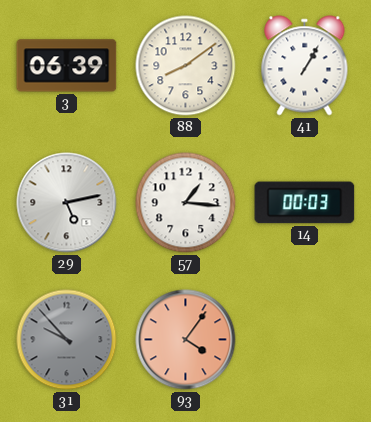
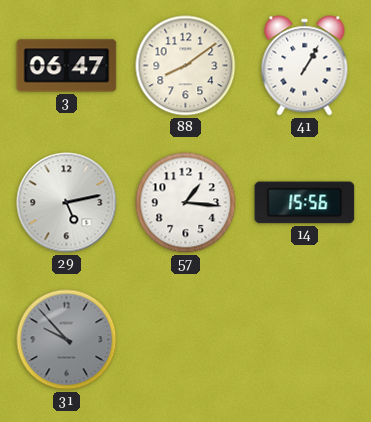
3: 06:39 -> 06:47
14: 00:03 -> 15:56
93: 4:06 -> none
